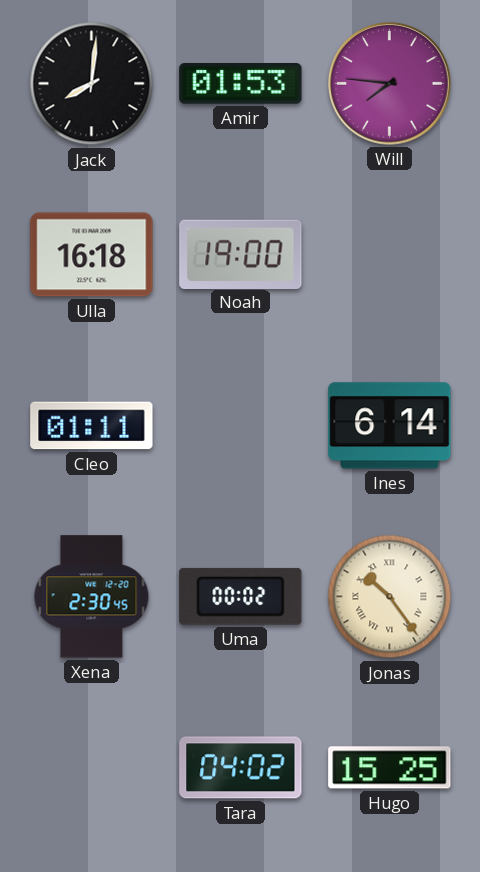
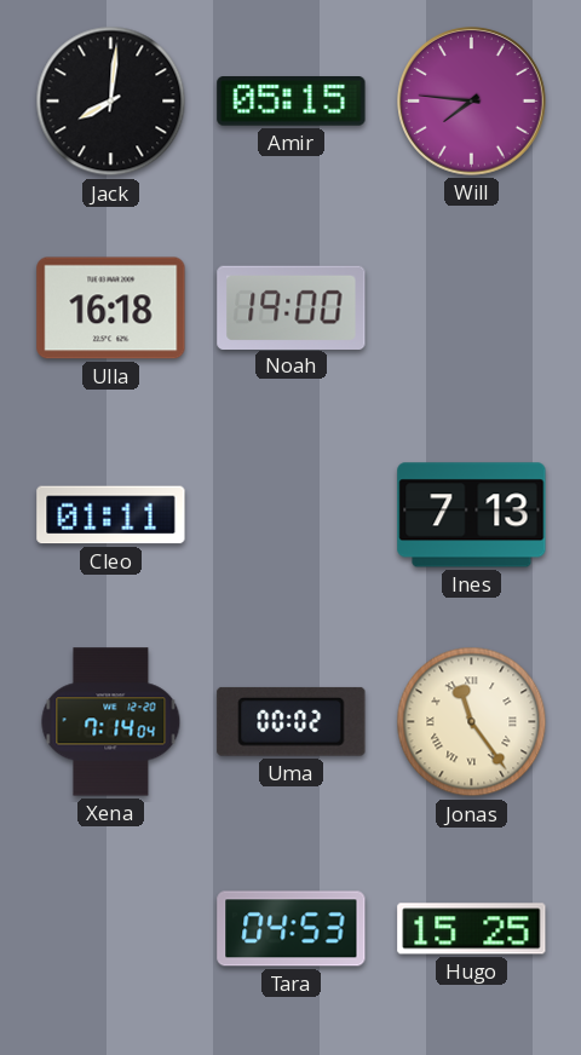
Amir: 01:53 -> 05:15
Ines: 6:14 -> 7:13
Xena: 2:30 -> 7:14
Jonas: 10:24 -> 11:24
Tara: 04:02 -> 04:53
